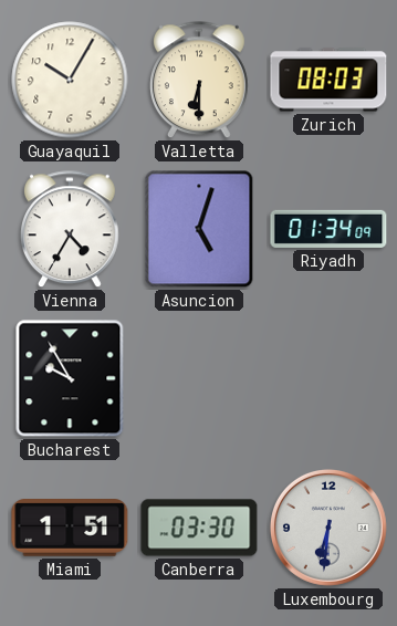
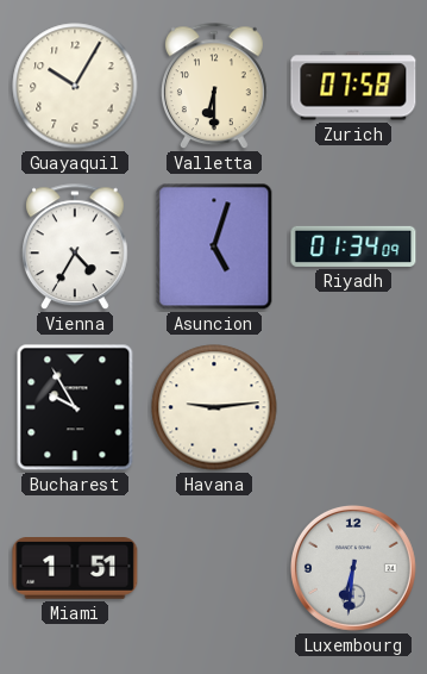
Zurich: 08:03 -> 07:58
Havana: none -> 9:14
Canberra: 03:30 -> none
